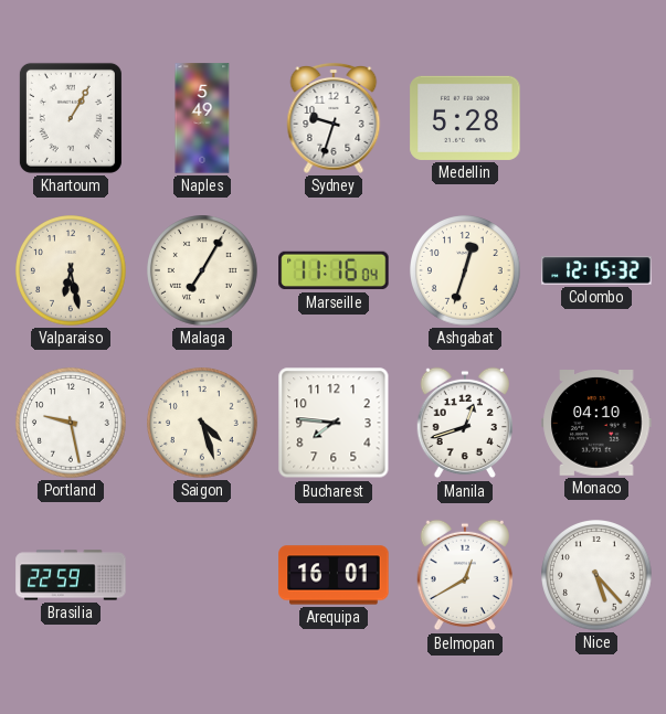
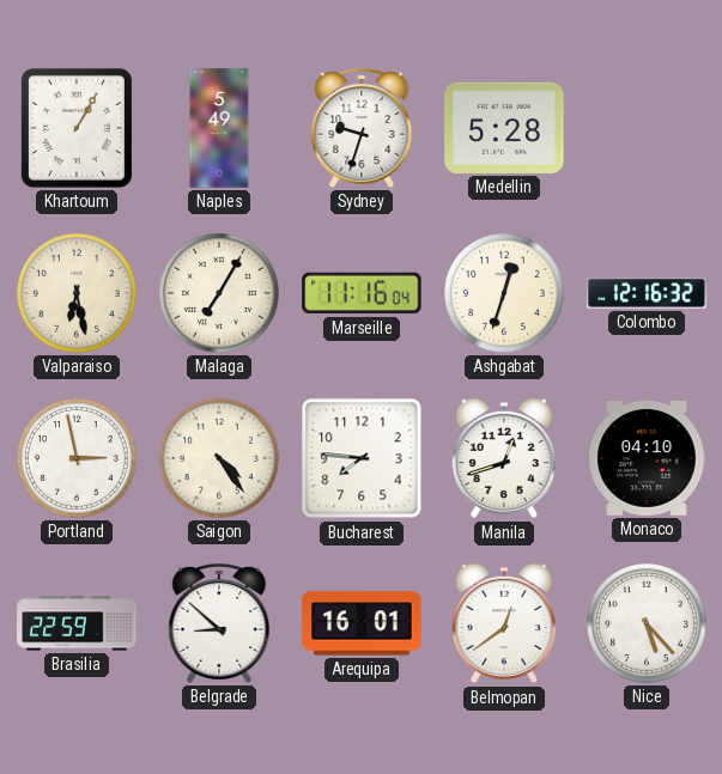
Colombo: 12:15 -> 12:16
Portland: 9:28 -> 2:58
Saigon: 4:27 -> 4:24
Belgrade: none -> 8:52
Belmopan: 12:40 -> 12:39
